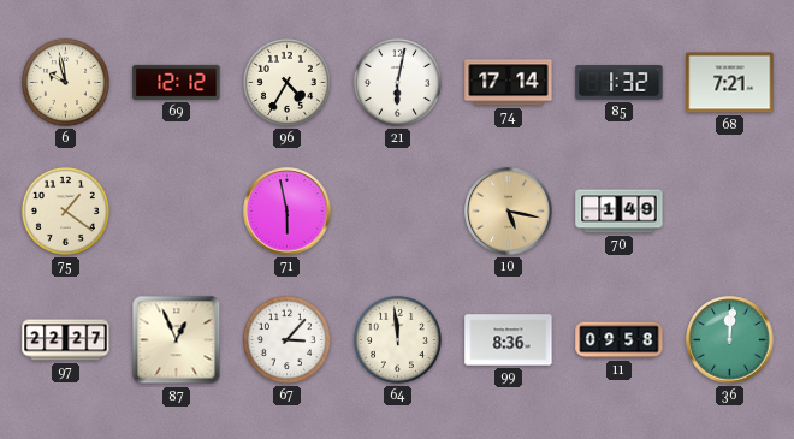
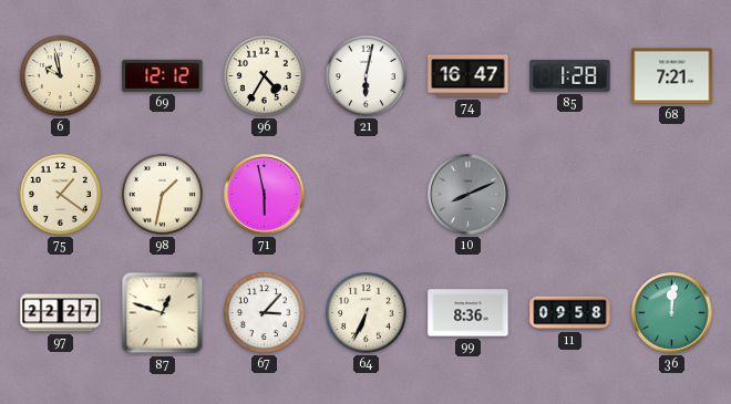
74: 17:14 -> 16:47
85: 1:32 -> 1:28
98: none -> 1:32
10: 5:17 -> 8:11
10 dial: champagne -> grey
70: 1:49 -> none
87: 12:56 -> 12:48
64: 11:59 -> 6:34
